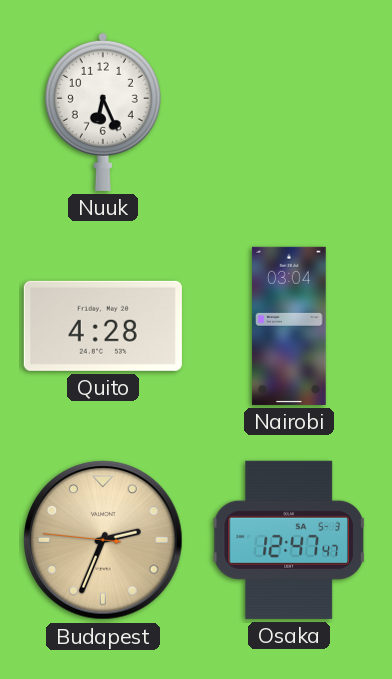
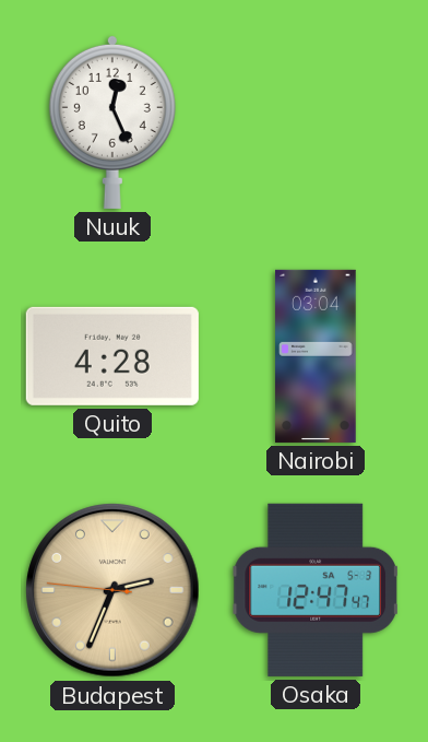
Nuuk: 6:26 -> 12:26
